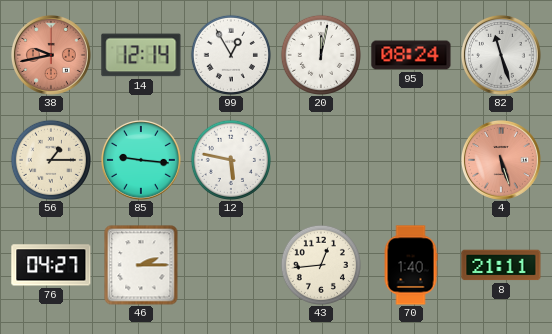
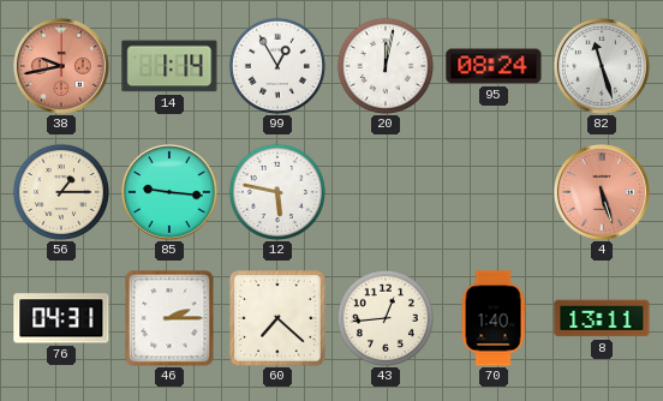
14: 12:14 -> 1:14
76: 04:27 -> 04:31
60: none -> 7:22
8: 21:11 -> 13:11
